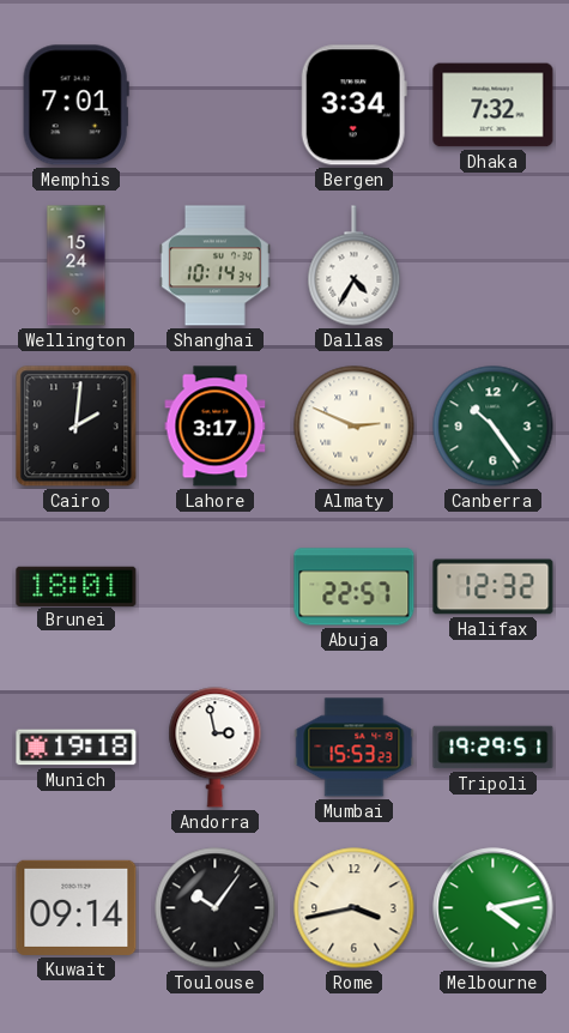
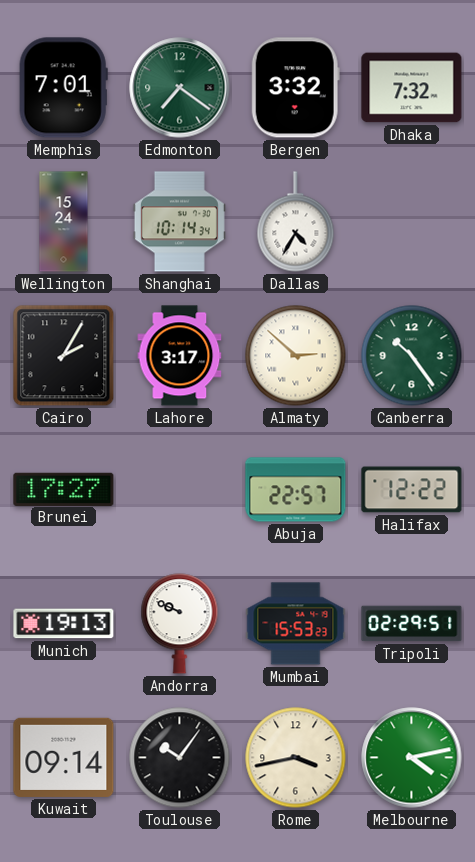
Edmonton: none -> 7:21
Bergen: 3:34 -> 3:32
Cairo: 2:01 -> 2:05
Almaty: 2:49 -> 2:52
Brunei: 18:01 -> 17:27
Halifax: 12:32 -> 12:22
Munich: 19:18 -> 19:13
Andorra: 2:58 -> 9:49
Tripoli: 19:29 -> 02:29
